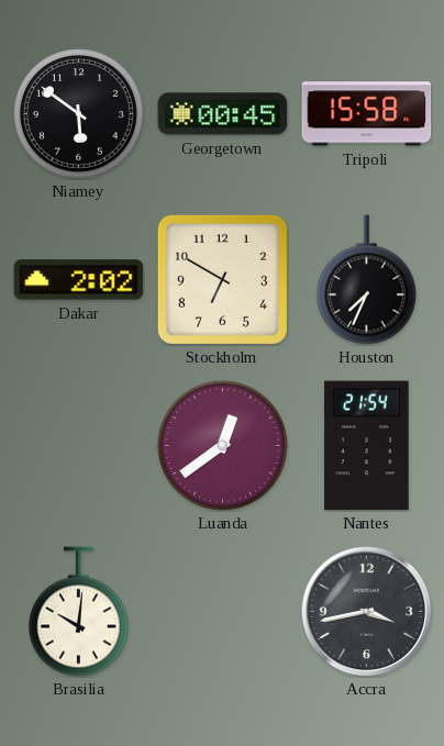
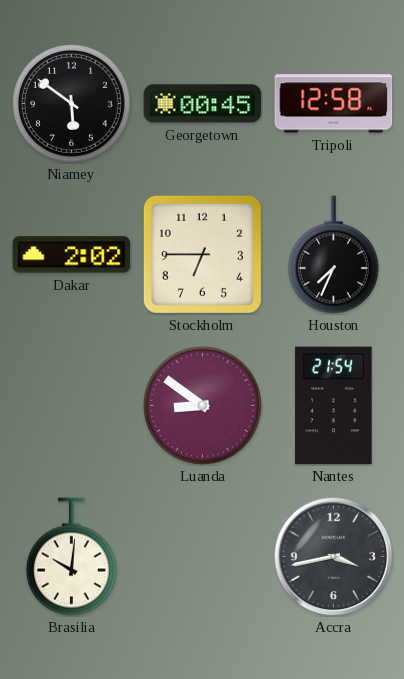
Tripoli: 15:58 -> 12:58
Stockholm: 6:50 -> 6:45
Luanda: 12:39 -> 8:51
